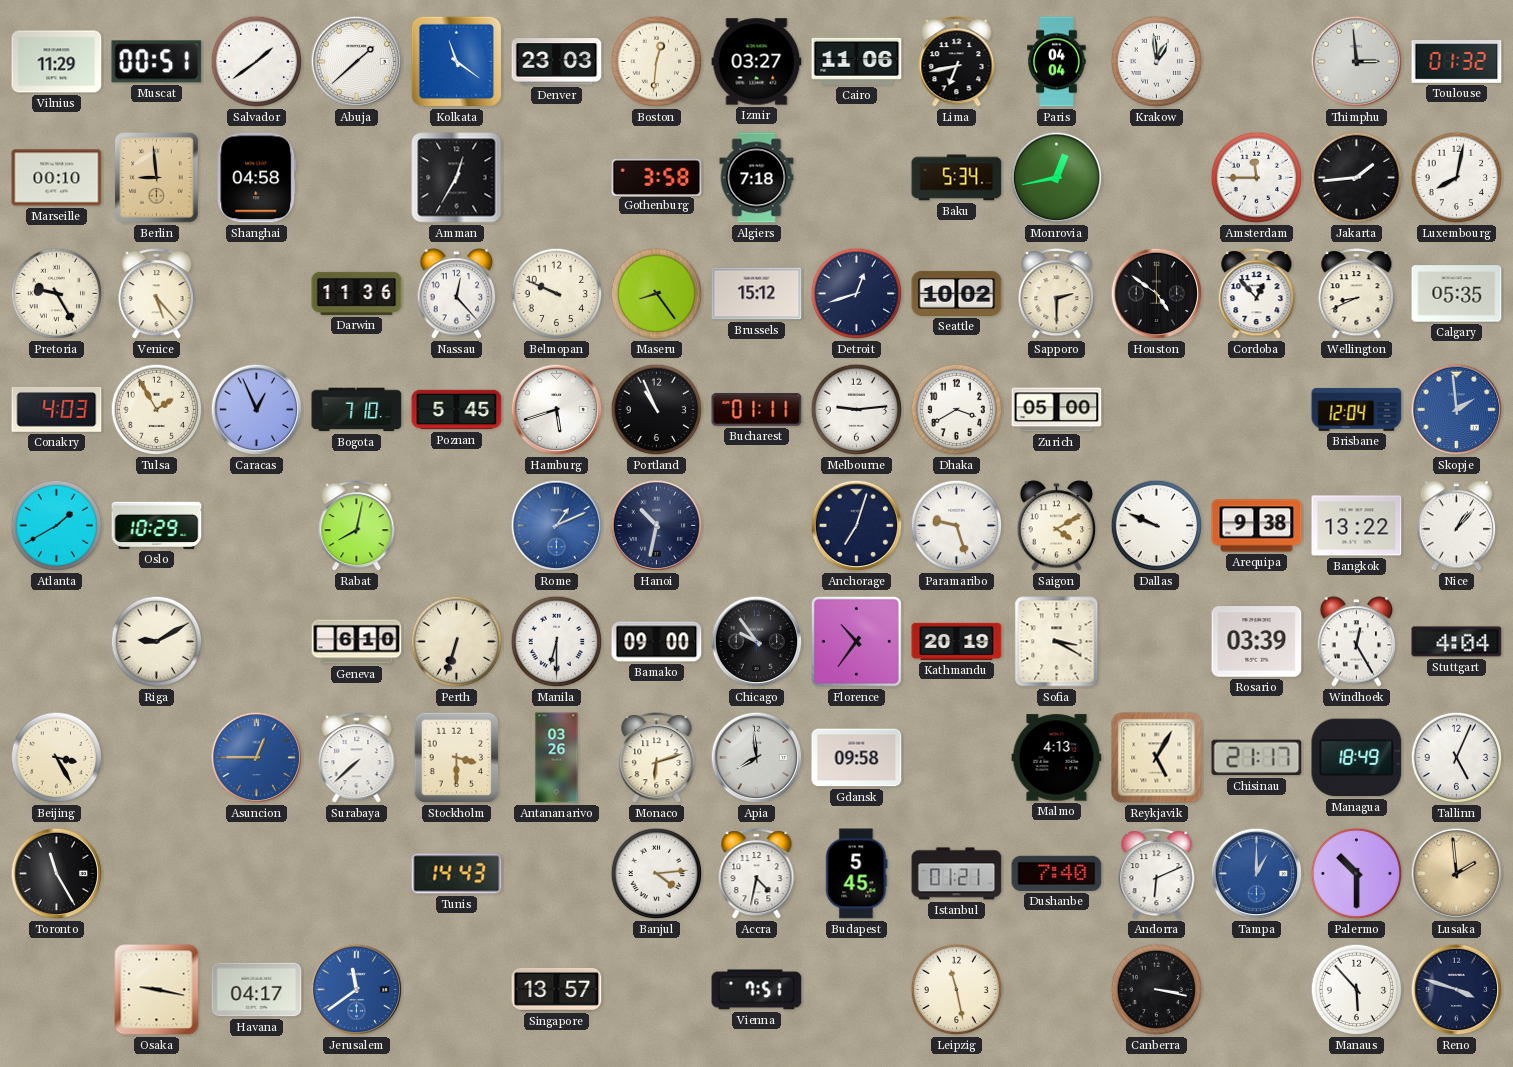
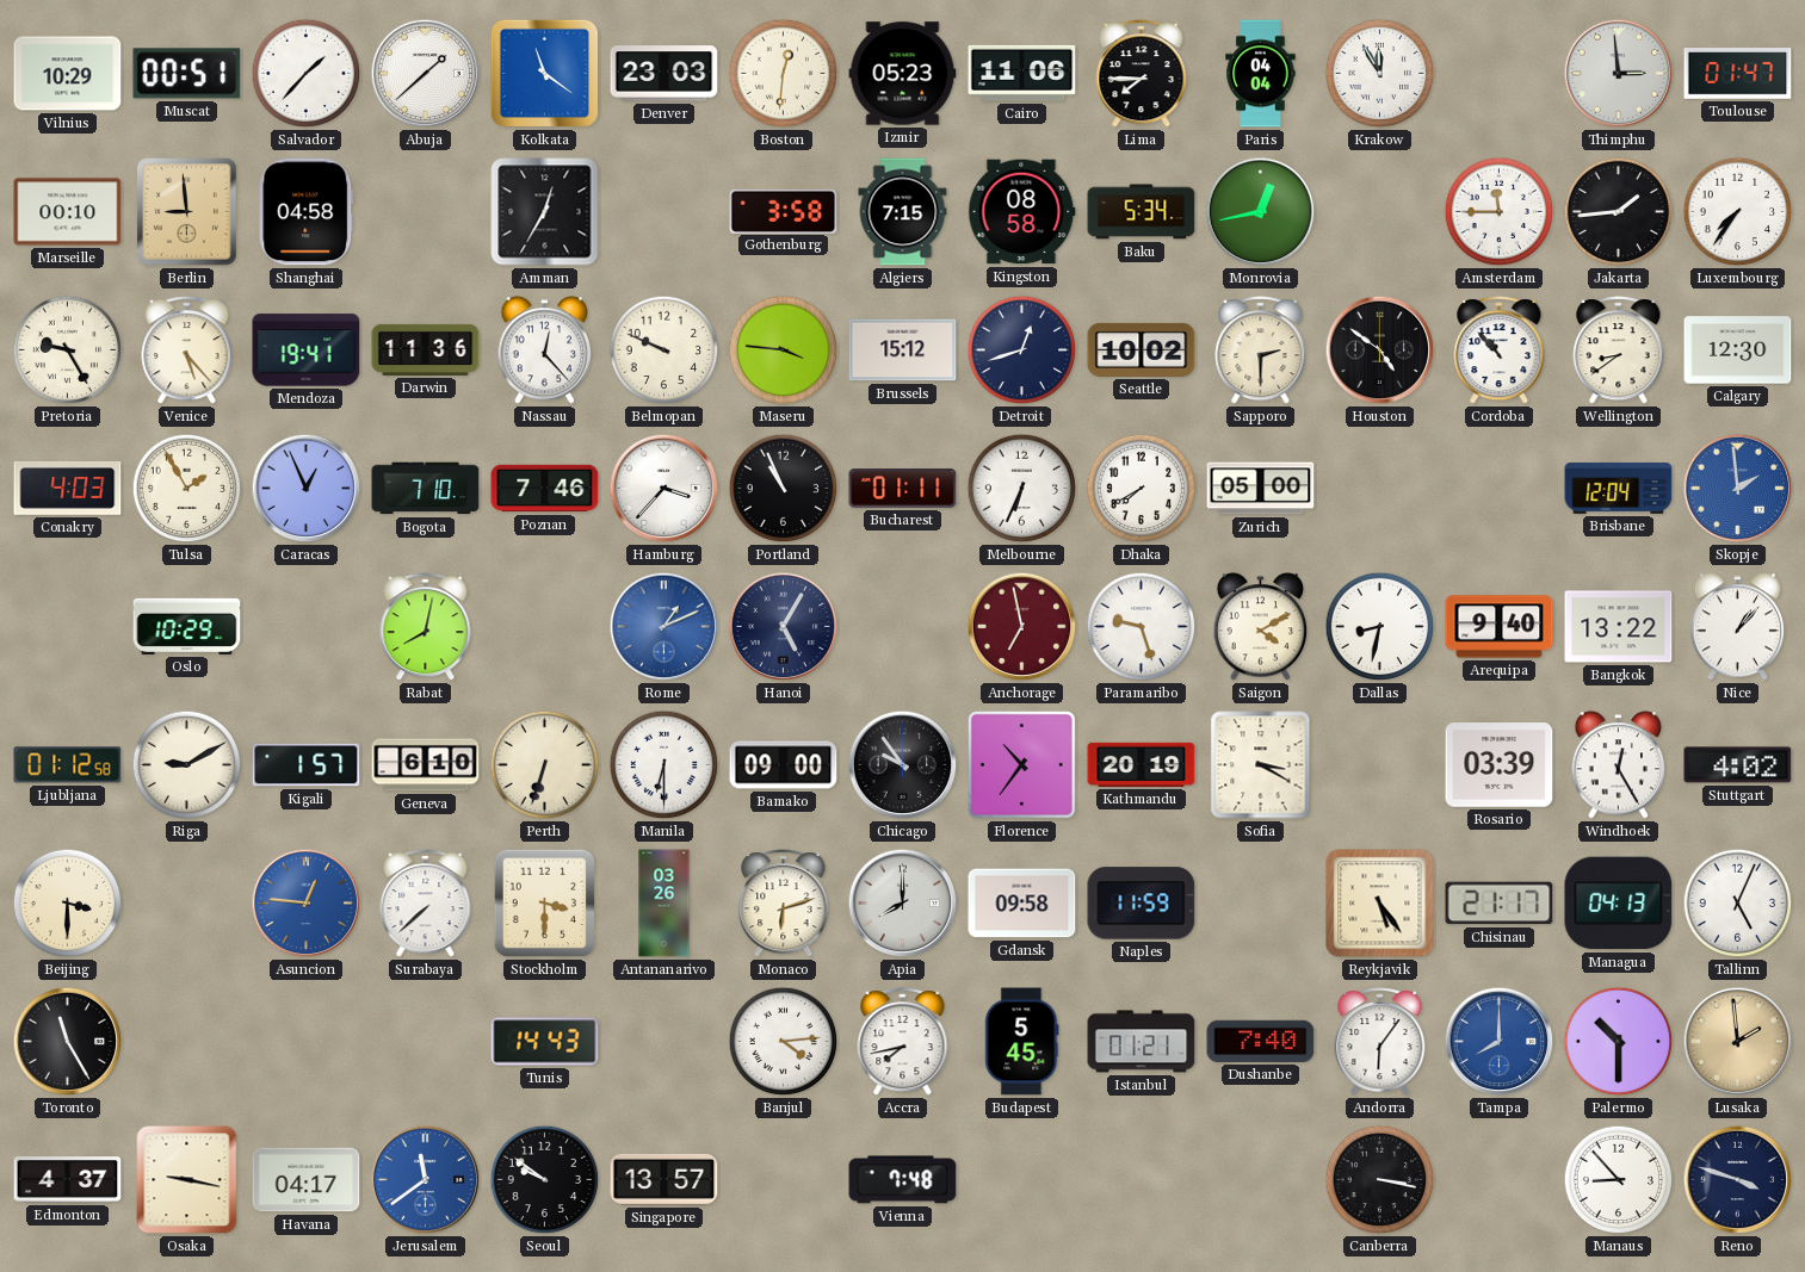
Vilnius: 11:29 -> 10:29
Salvador: 1:39 -> 1:37
Izmir: 03:27 -> 05:23
Lima: 6:43 -> 7:45
Krakow: 12:59 -> 11:55
Toulouse: 01:32 -> 01:47
Algiers: 7:18 -> 7:15
Kingston: none -> 08:58
Luxembourg: 8:02 -> 7:36
Mendoza: none -> 19:41
Maseru: 8:24 -> 3:46
Cordoba: 12:53 -> 10:53
Wellington: 8:41 -> 8:39
Calgary: 05:35 -> 12:30
Poznan: 5:45 -> 7:46
Hamburg: 5:42 -> 3:37
Melbourne: 9:14 -> 6:34
Dhaka: 3:40 -> 7:40
Atlanta: 1:40 -> none
Hanoi: 10:32 -> 5:05
Anchorage: 7:03 -> 6:58
Anchorage dial: navy -> burgundy
Dallas: 9:49 -> 8:32
Arequipa: 9:38 -> 9:40
Ljubljana: none -> 01:12
Kigali: none -> 1:57
Stuttgart: 4:04 -> 4:02
Beijing: 3:25 -> 3:30
Asuncion: 12:45 -> 12:46
Apia: 7:59 -> 8:00
Naples: none -> 11:59
Malmo: 4:13 -> none
Reykjavik: 5:05 -> 5:24
Managua: 18:49 -> 04:13
Accra: 4:32 -> 7:43
Andorra: 6:11 -> 6:06
Tampa: 1:00 -> 8:00
Edmonton: none -> 4:37
Seoul: none -> 9:51
Vienna: 7:51 -> 7:48
Leipzig: 11:28 -> none
Manaus: 5:53 -> 8:53
